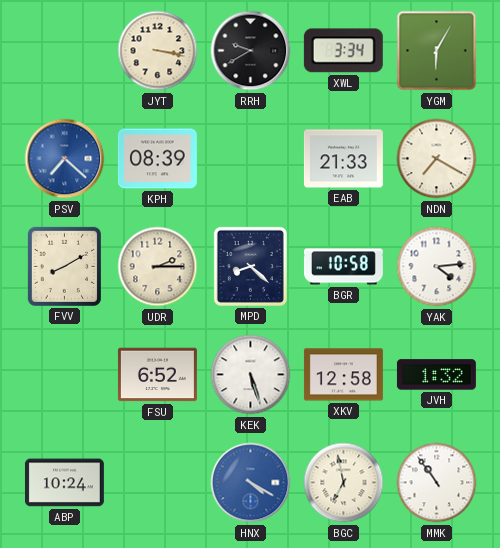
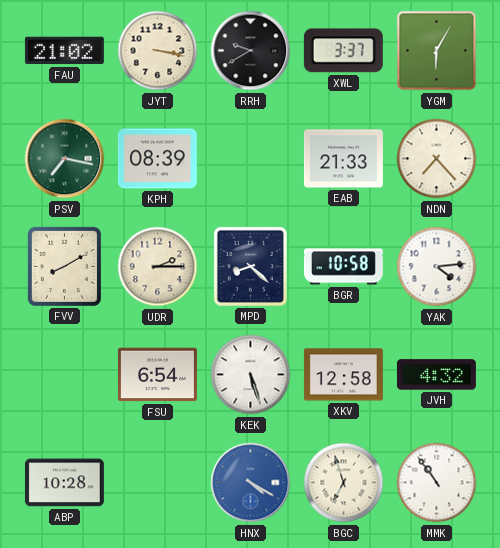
FAU: none -> 21:02
XWL: 3:34 -> 3:37
PSV: 7:22 -> 7:17
PSV dial: blue -> green
NDN: 7:20 -> 7:23
FSU: 6:52 -> 6:54
JVH: 1:32 -> 4:32
ABP: 10:24 -> 10:28
BGC: 6:58 -> 6:57
